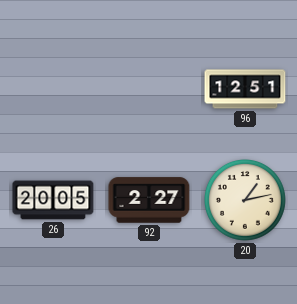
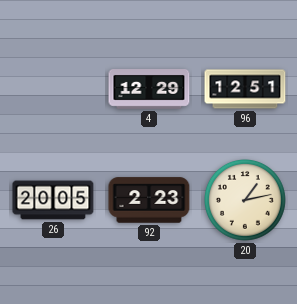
4: none -> 12:29
92: 2:27 -> 2:23
